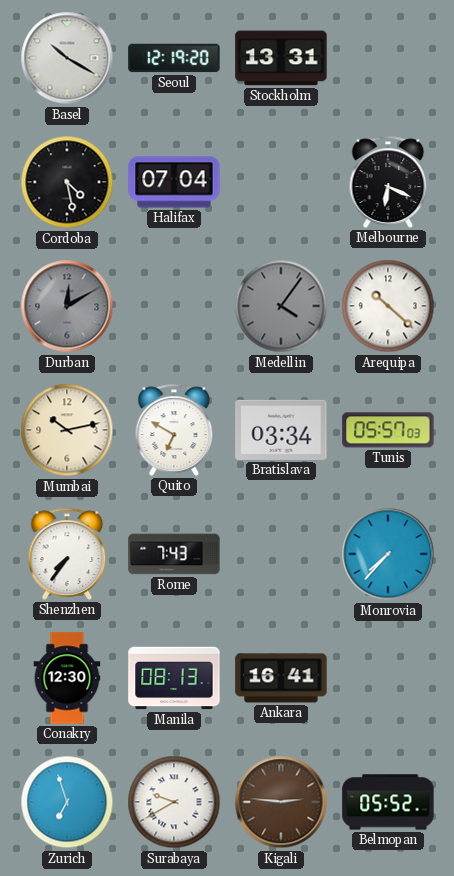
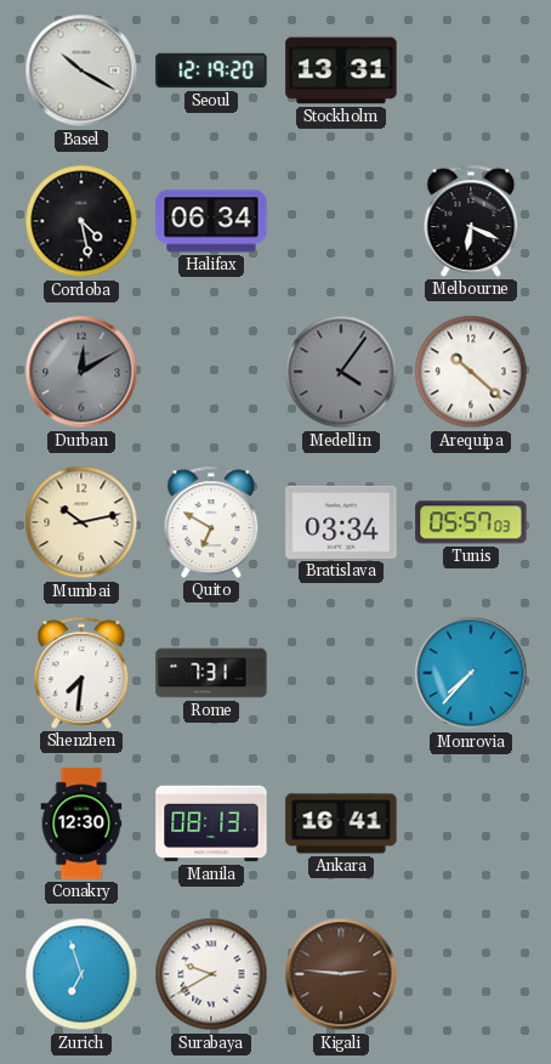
Halifax: 07:04 -> 06:34
Shenzhen: 7:36 -> 7:31
Rome: 7:43 -> 7:31
Belmopan: 05:52 -> none
